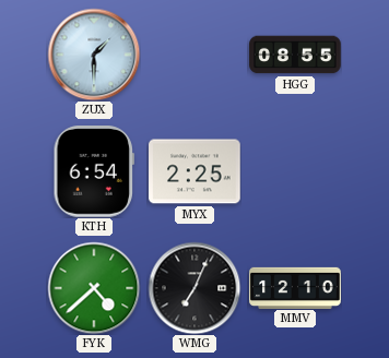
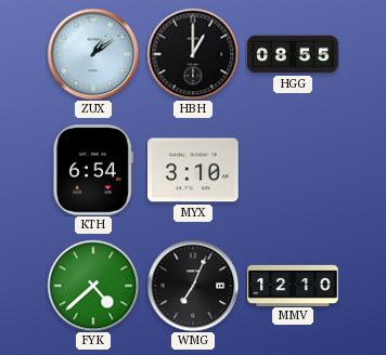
ZUX: 1:30 -> 1:09
HBH: none -> 1:00
MYX: 2:25 -> 3:10
